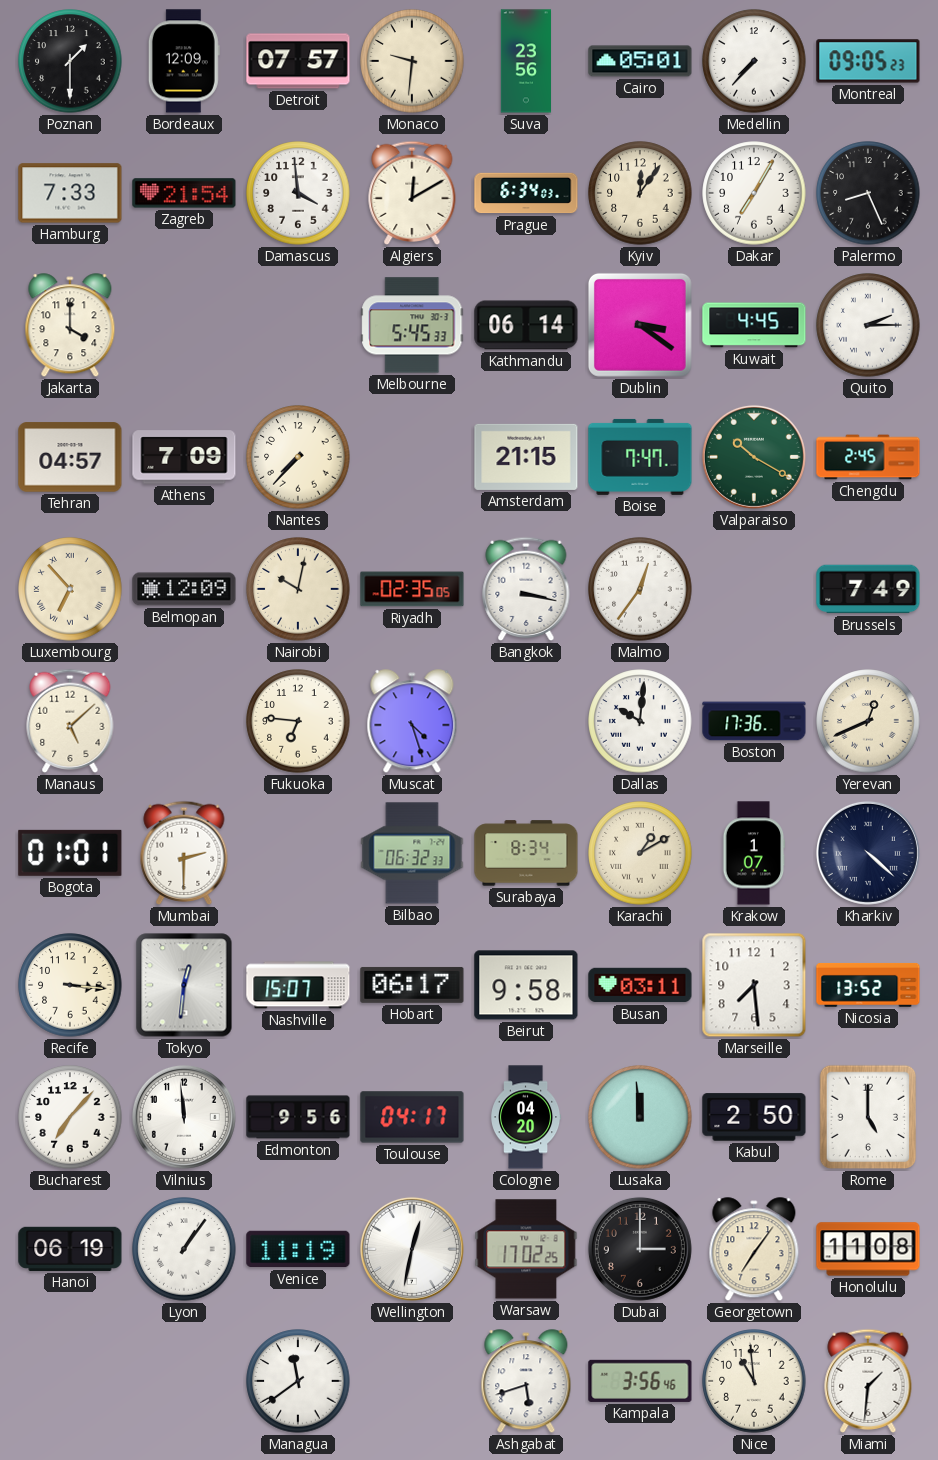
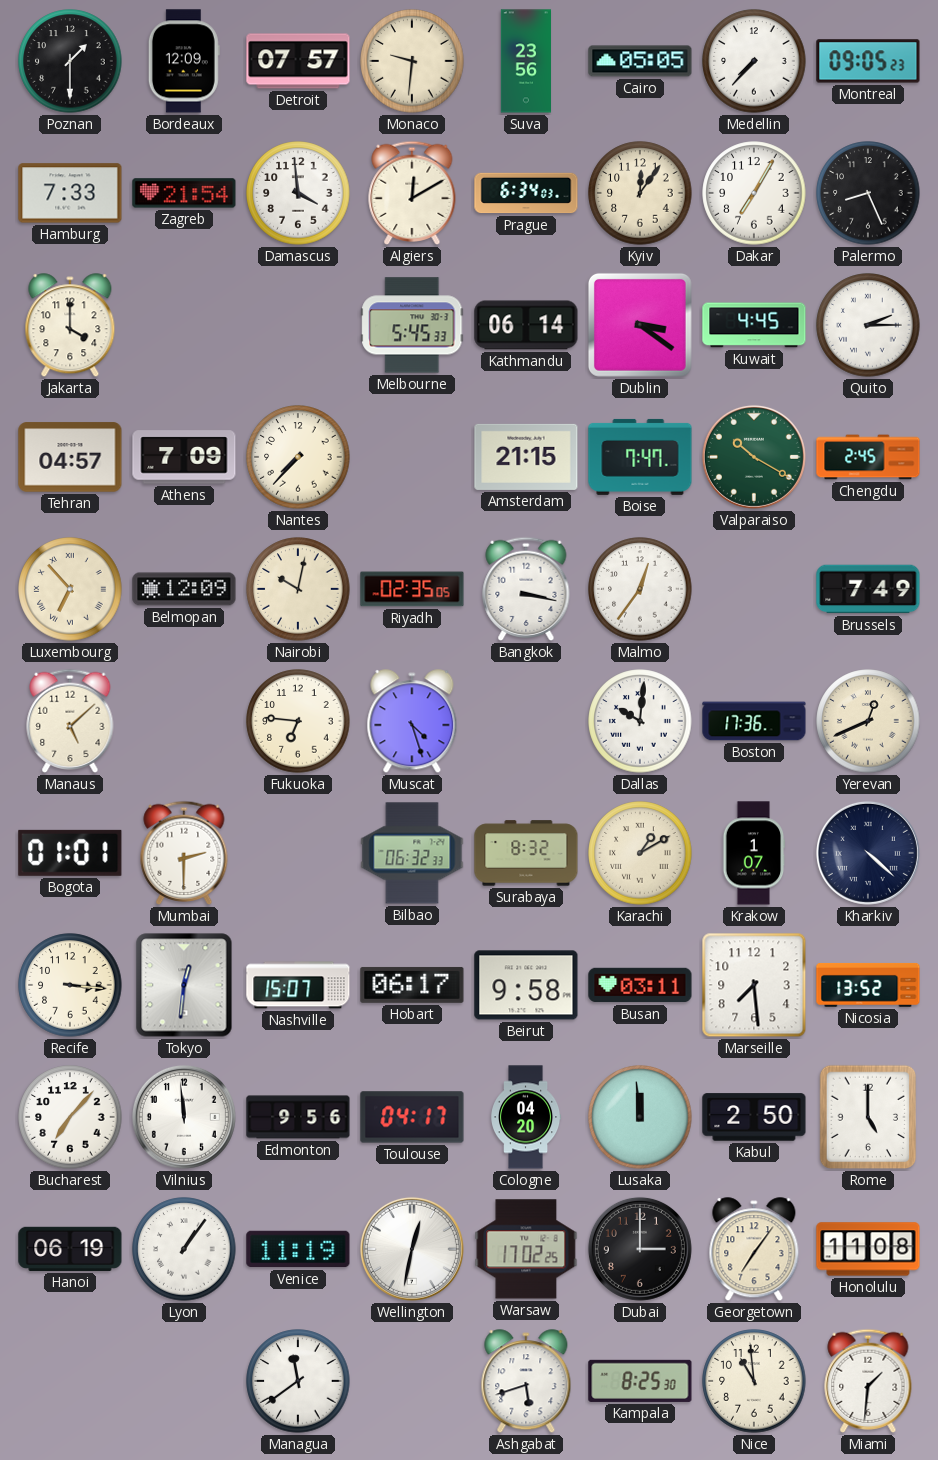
Cairo: 05:01 -> 05:05
Surabaya: 8:34 -> 8:32
Kampala: 3:56 -> 8:25
